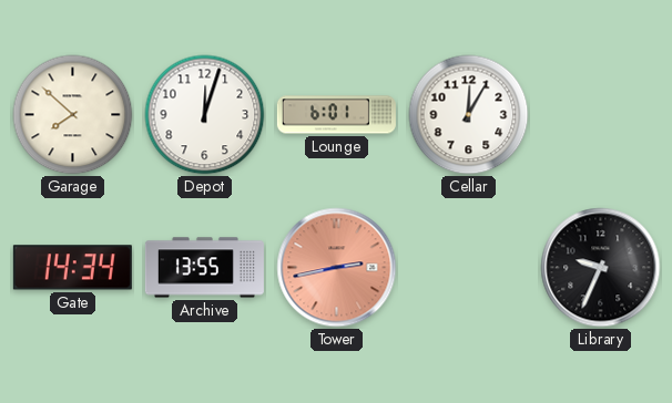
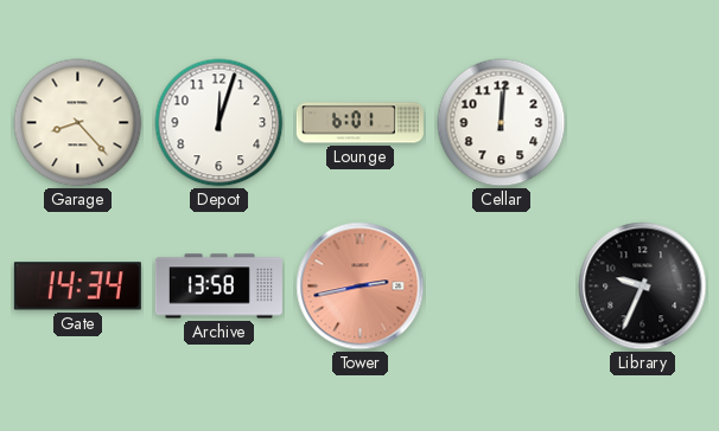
Garage: 7:52 -> 8:23
Cellar: 12:05 -> 12:01
Archive: 13:55 -> 13:58
